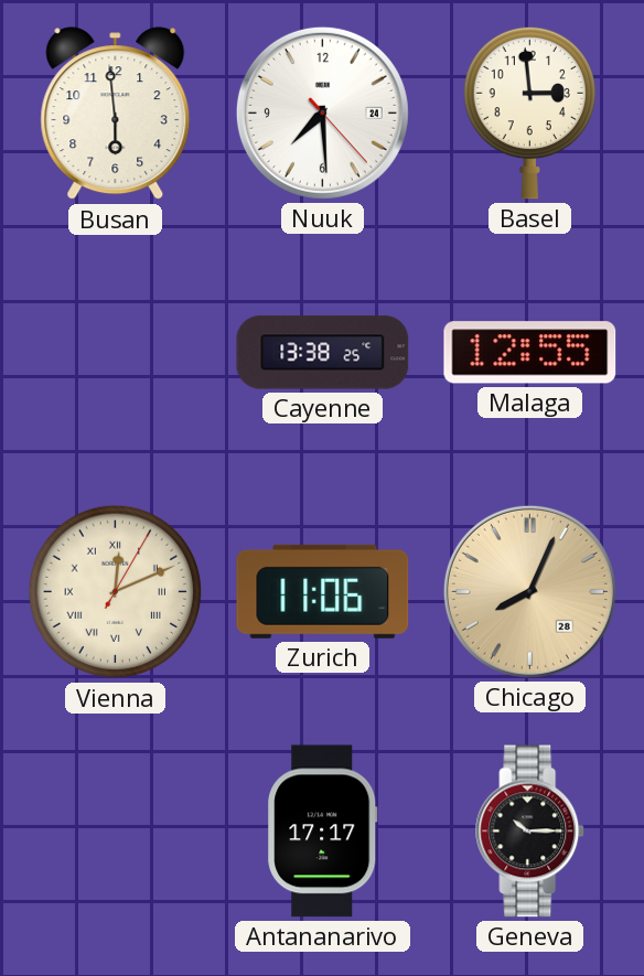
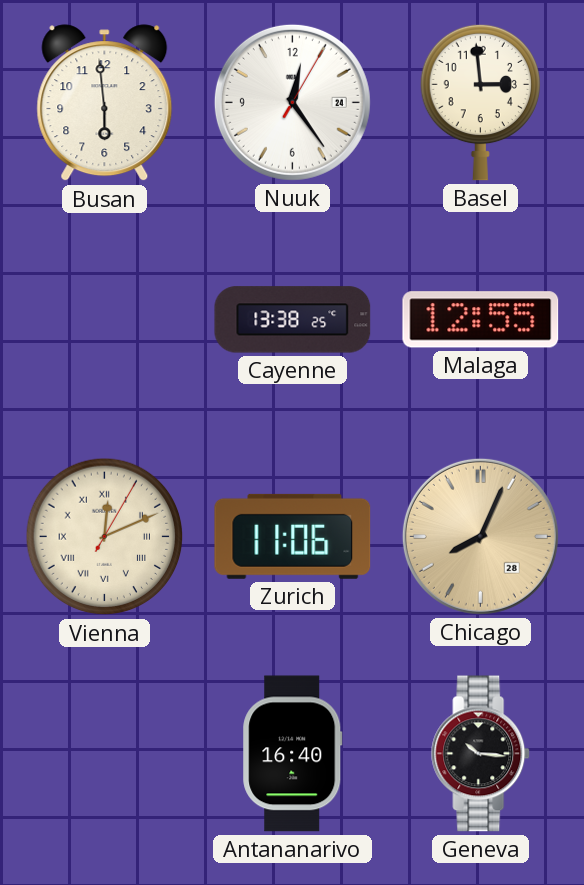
Nuuk: 7:29 -> 12:24
Antananarivo: 17:17 -> 16:40
Geneva: 10:15 -> 10:16
